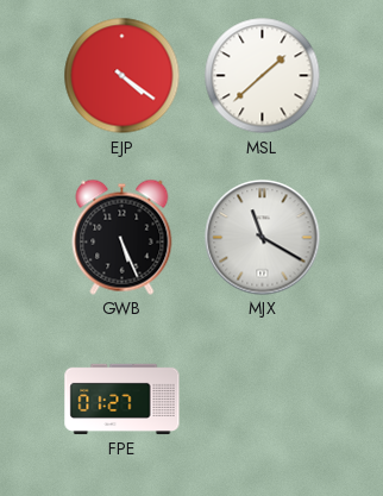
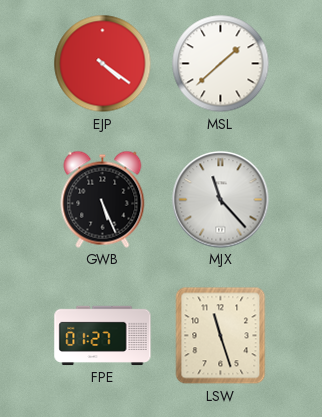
MJX: 11:20 -> 11:23
LSW: none -> 11:27
